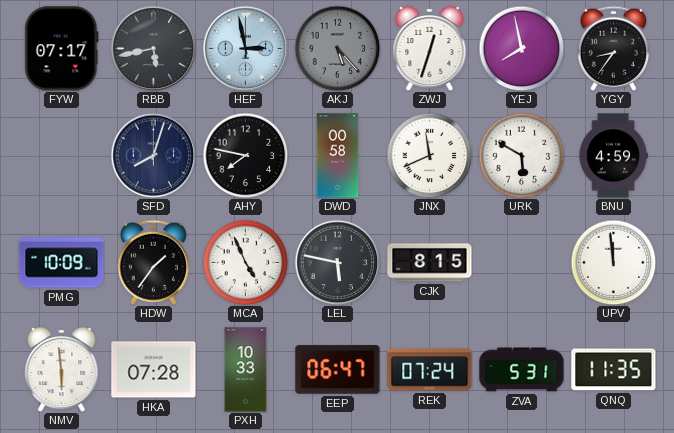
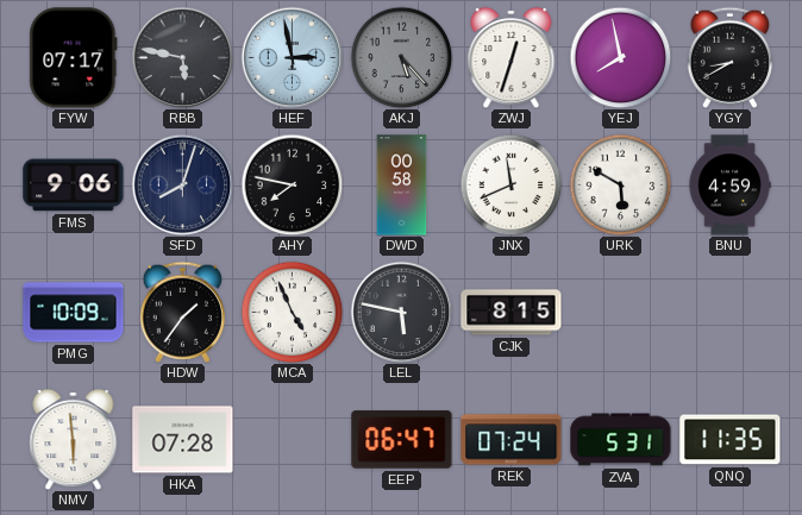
RBB: 5:43 -> 5:47
YGY: 8:36 -> 8:40
FMS: none -> 9:06
UPV: 11:59 -> none
PXH: 10:33 -> none
